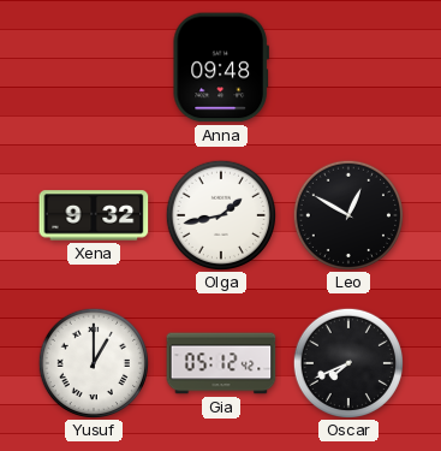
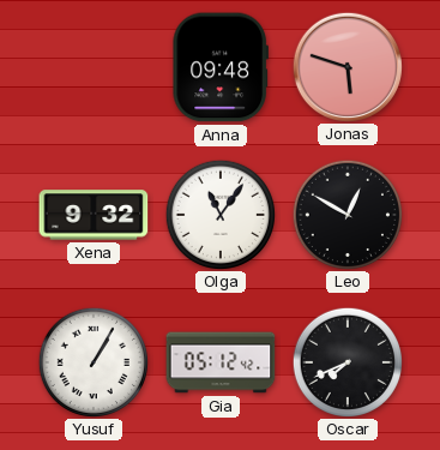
Jonas: none -> 5:48
Olga: 1:43 -> 11:06
Yusuf: 1:00 -> 1:05
